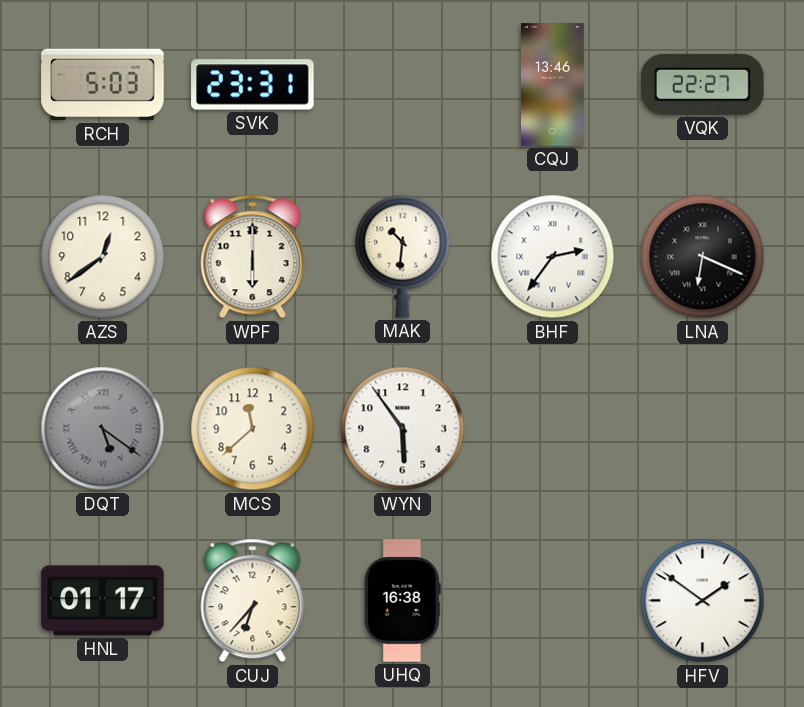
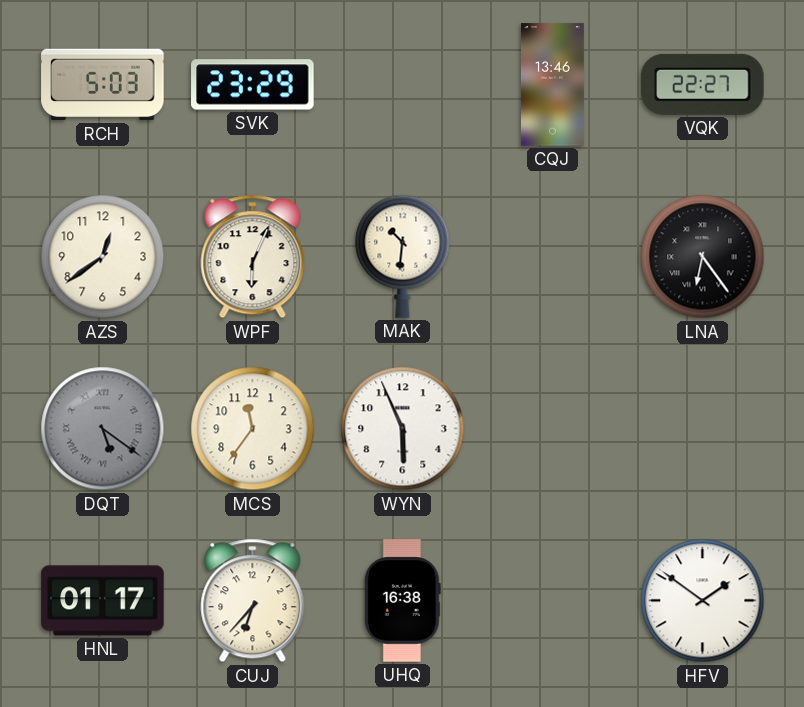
SVK: 23:31 -> 23:29
WPF: 6:00 -> 6:04
BHF: 2:36 -> none
LNA: 6:19 -> 6:24
MCS: 11:38 -> 11:36
WYN: 5:54 -> 5:56
